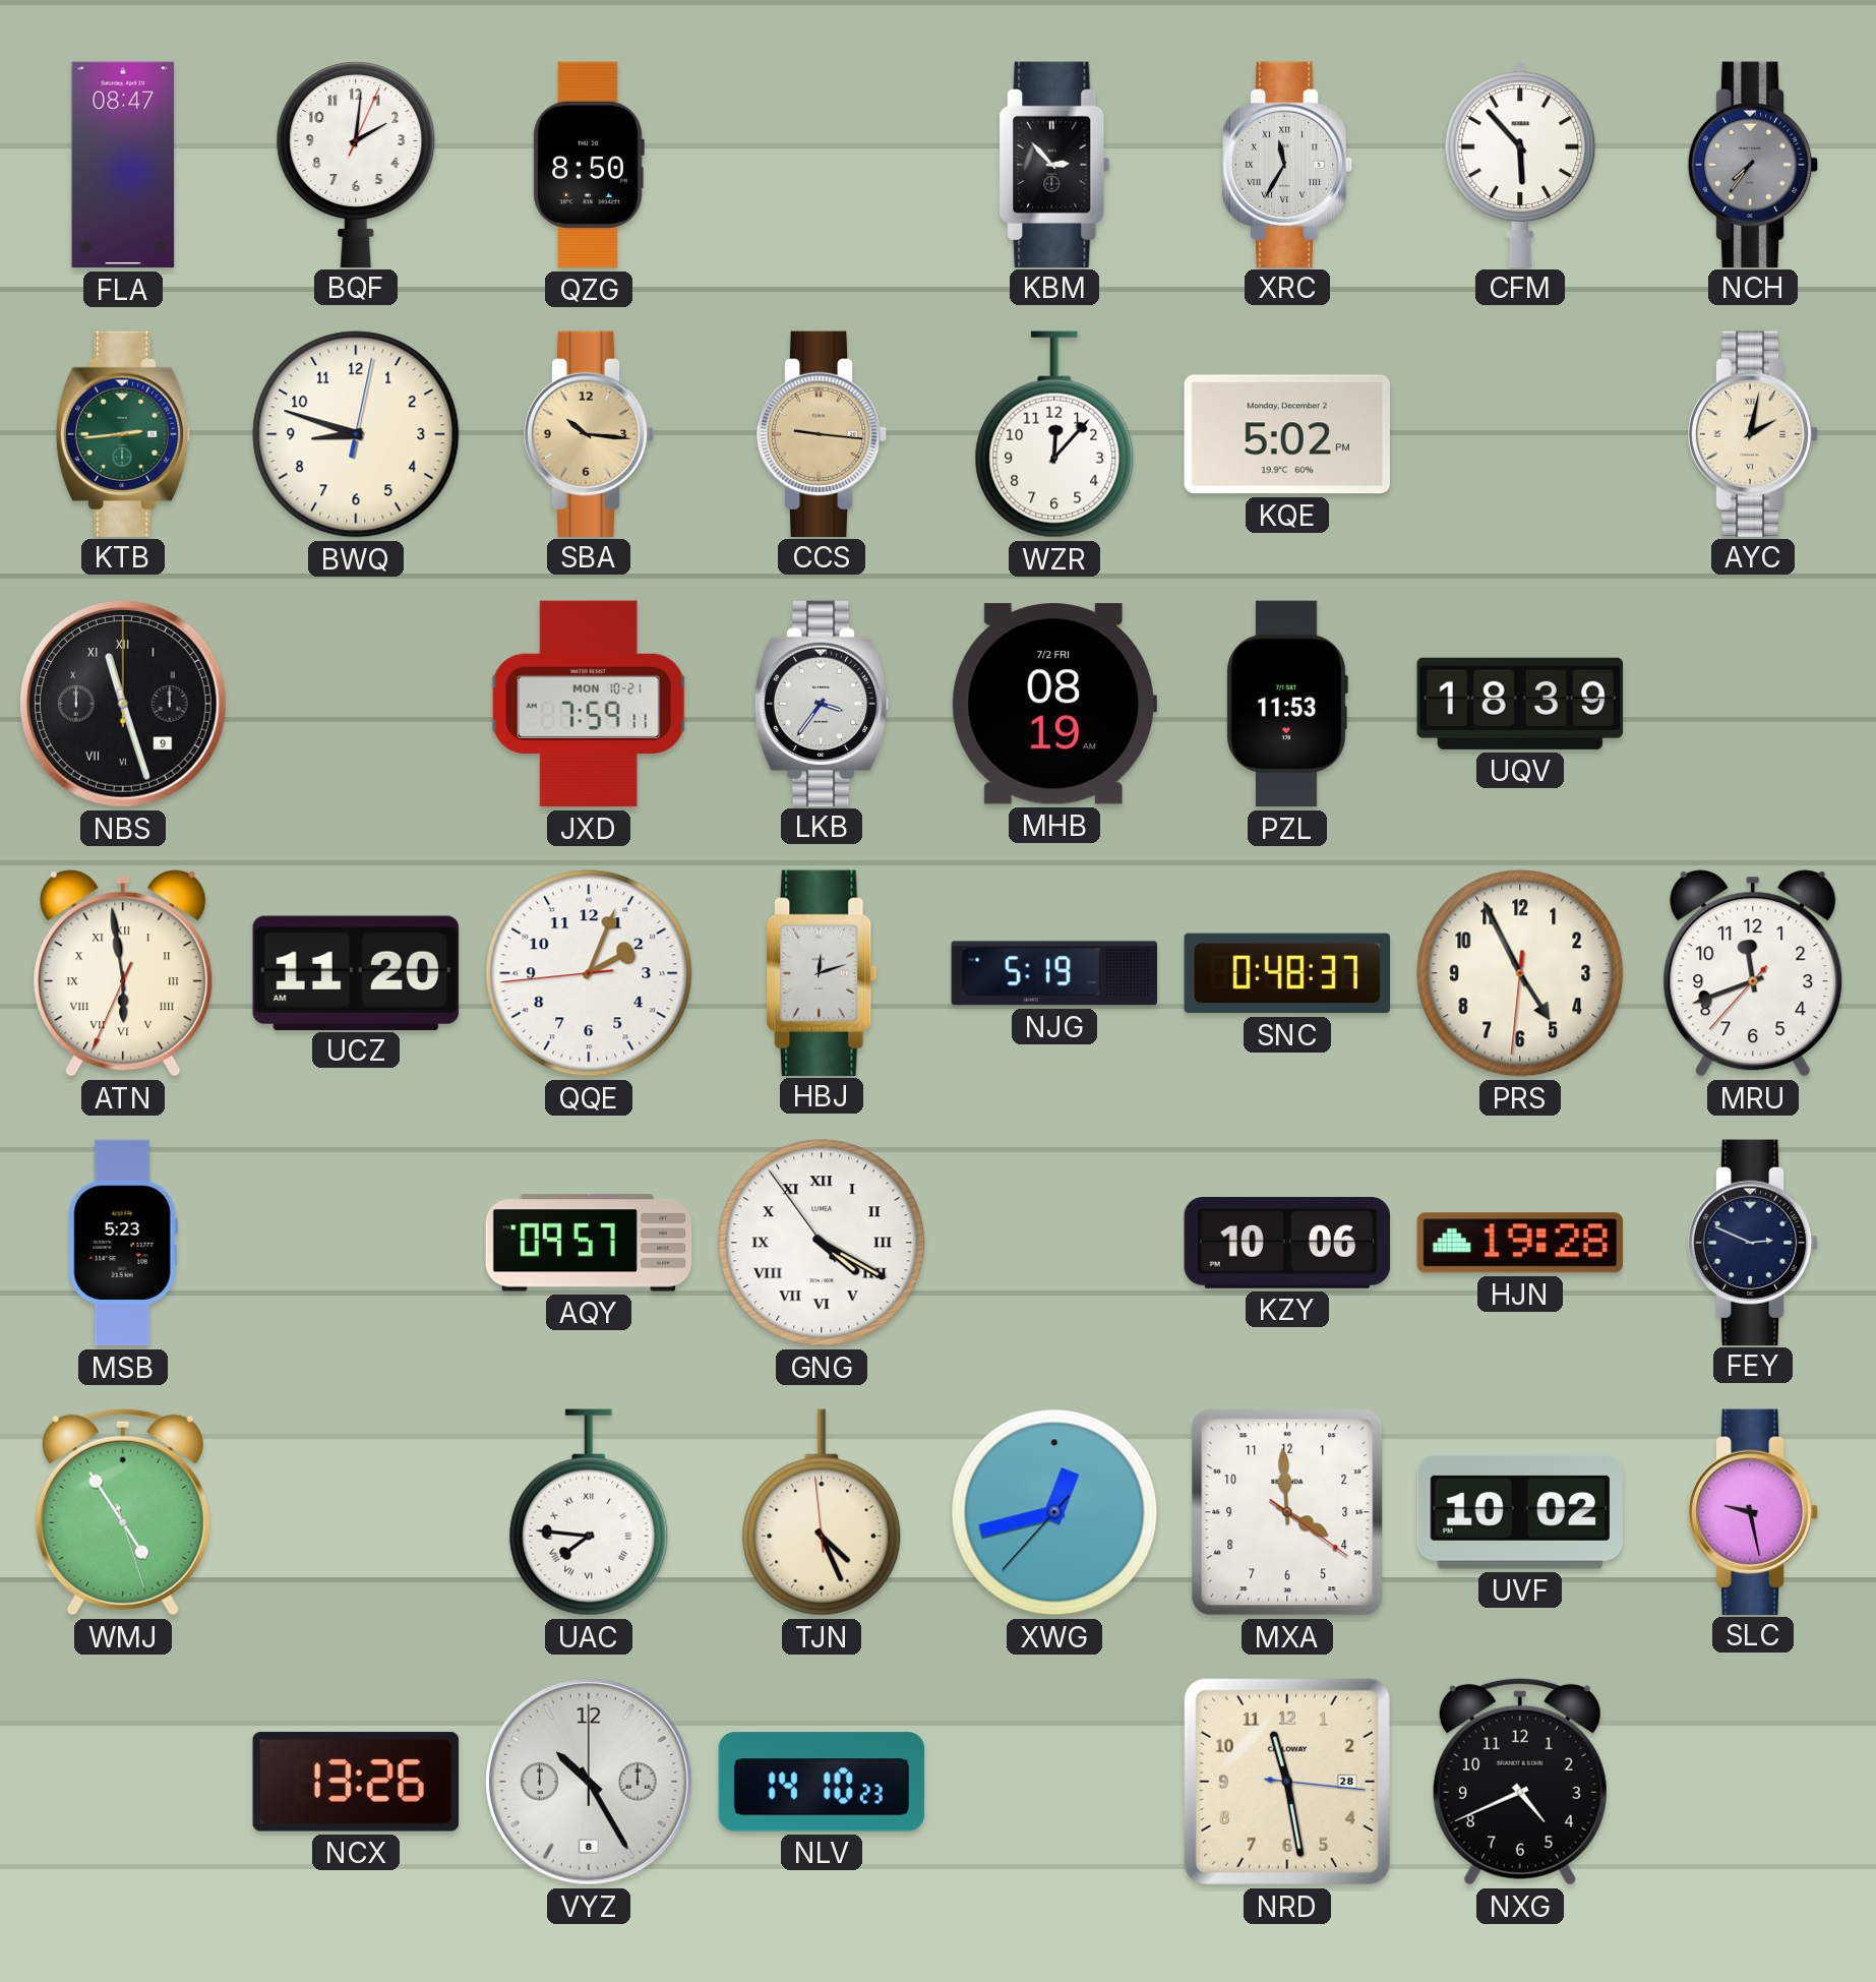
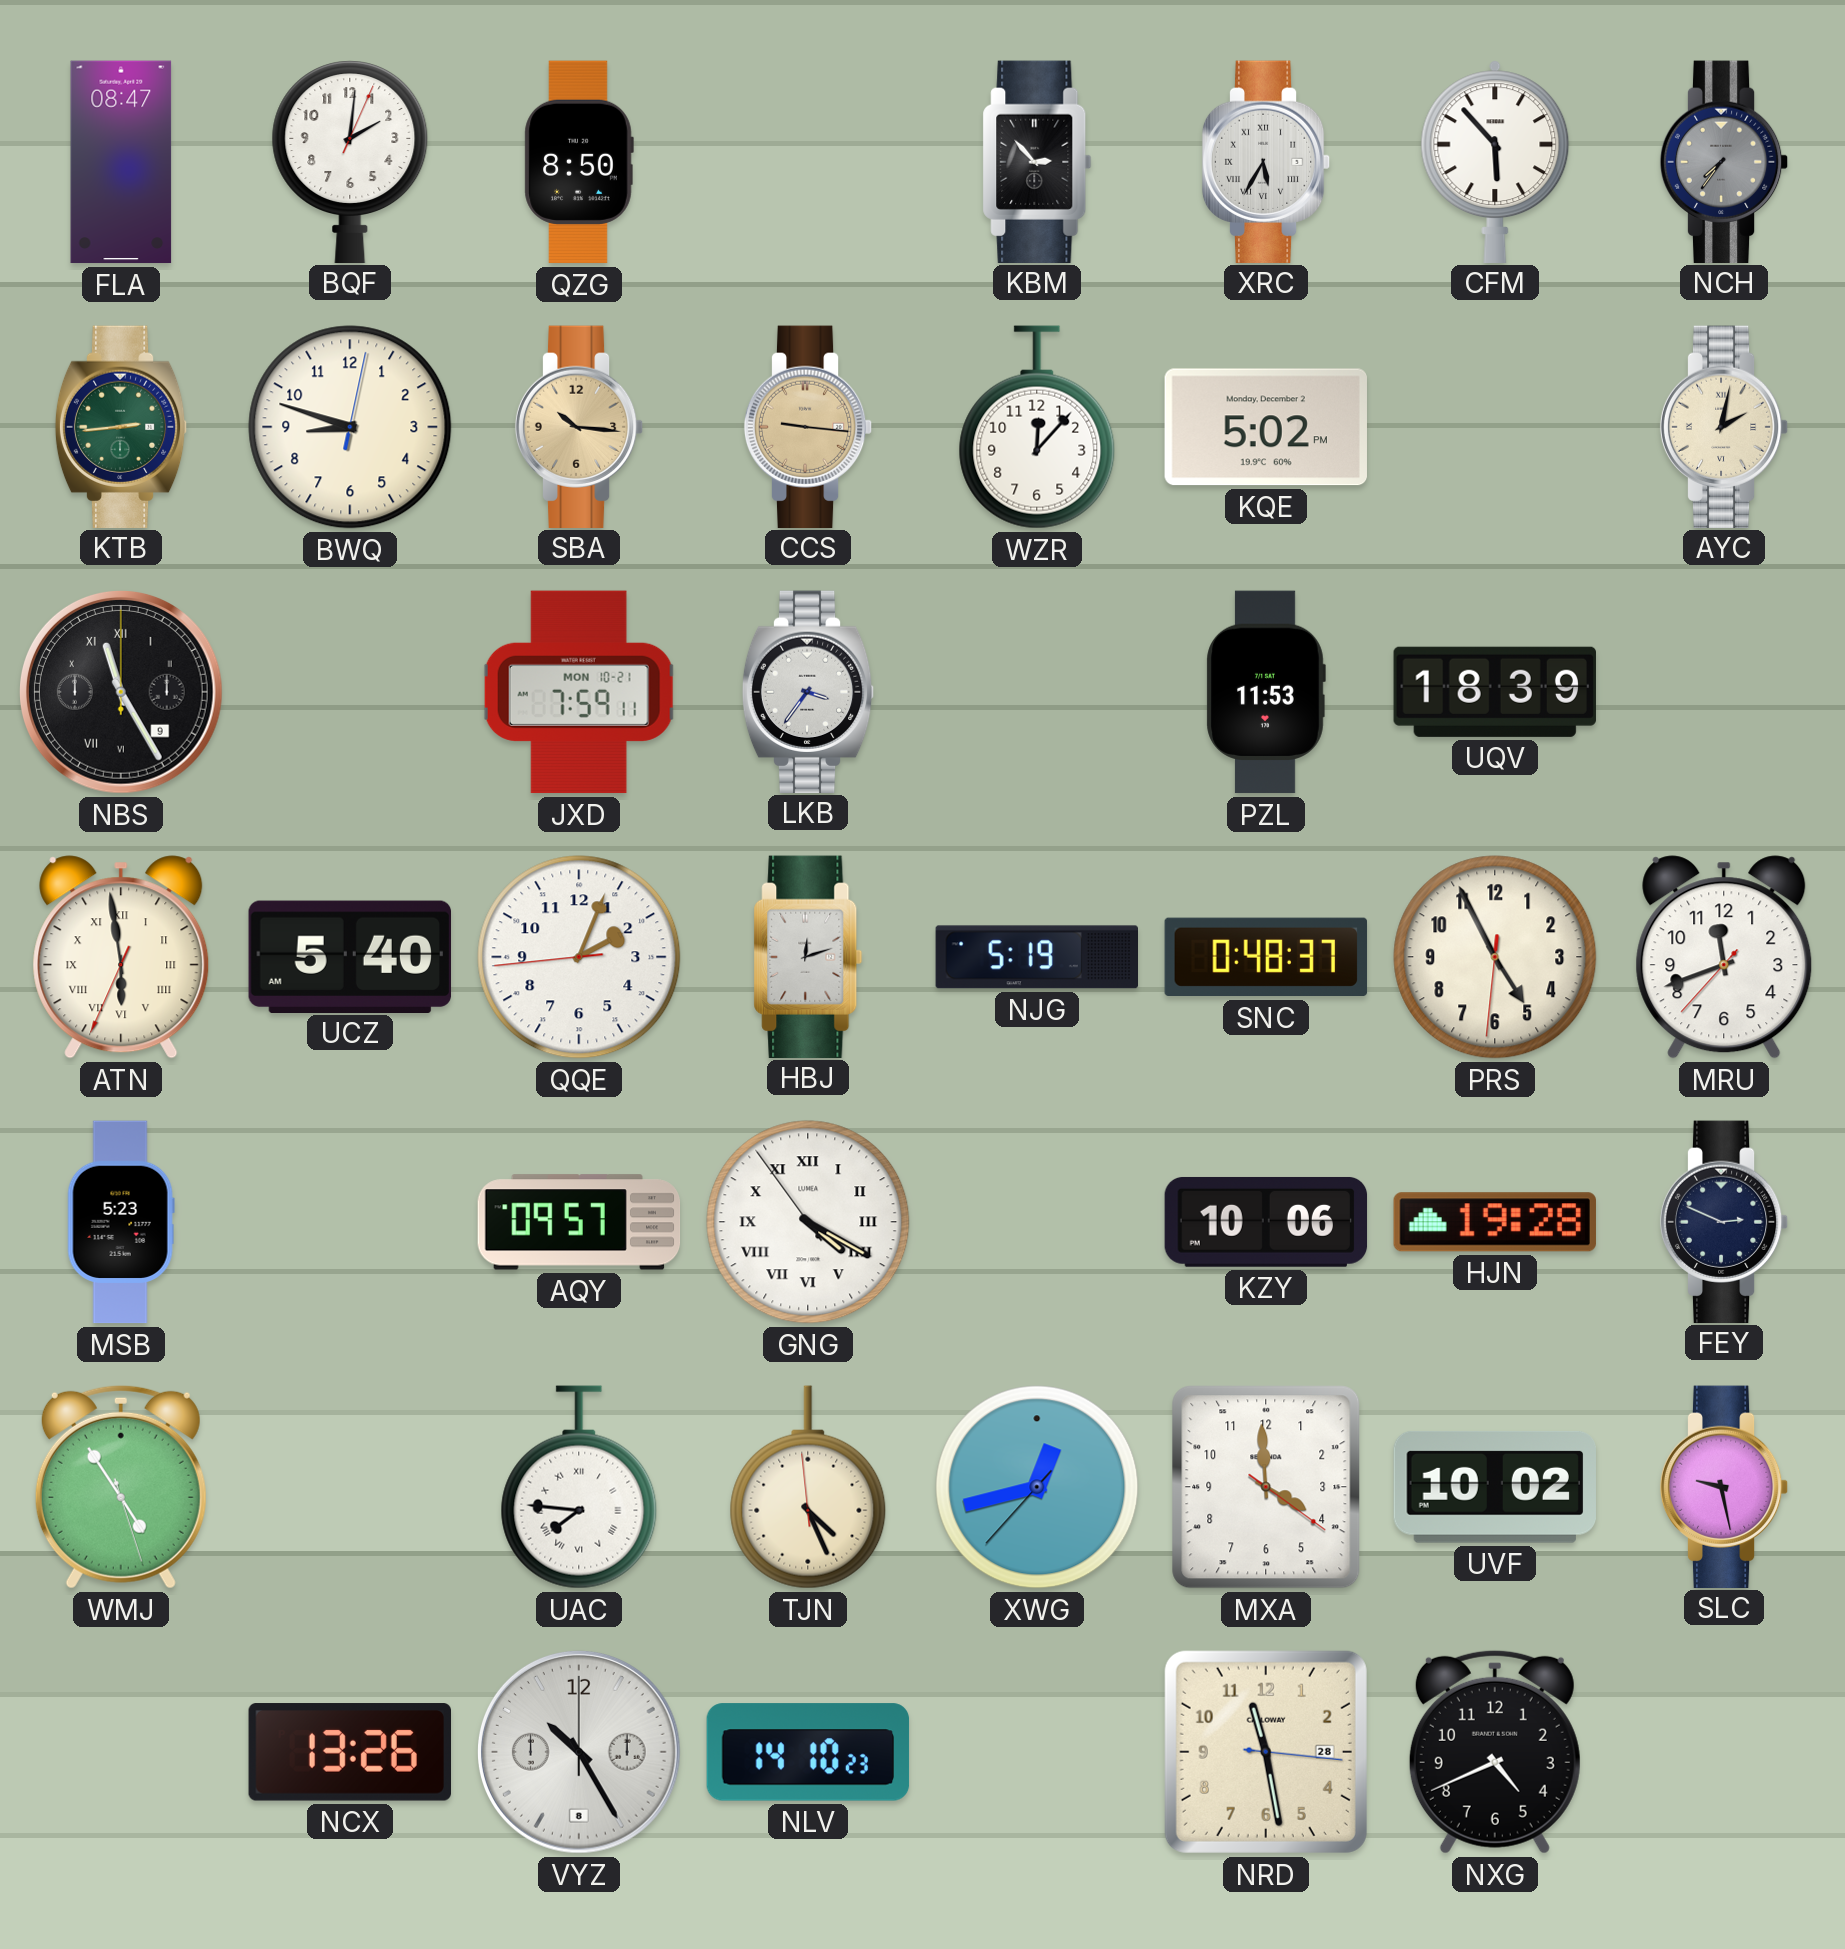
XRC: 11:35 -> 5:35
NBS: 11:27 -> 11:25
MHB: 08:19 -> none
UCZ: 11:20 -> 5:40
